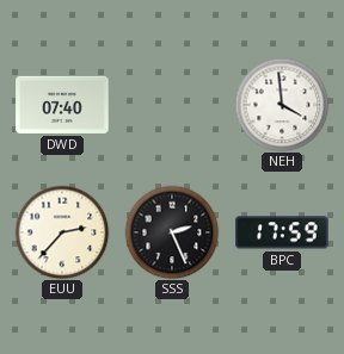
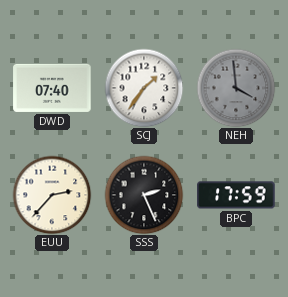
SCJ: none -> 1:36
NEH dial: white -> grey
